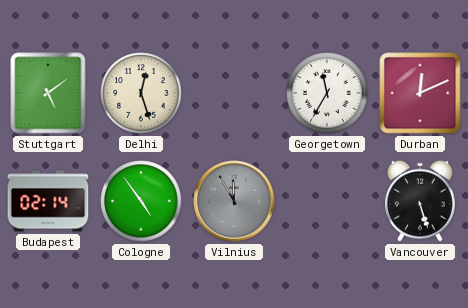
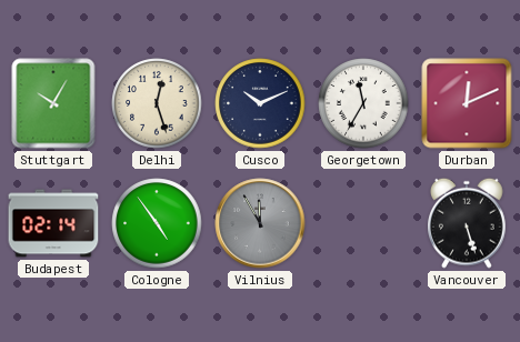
Stuttgart: 5:09 -> 10:05
Cusco: none -> 10:11
